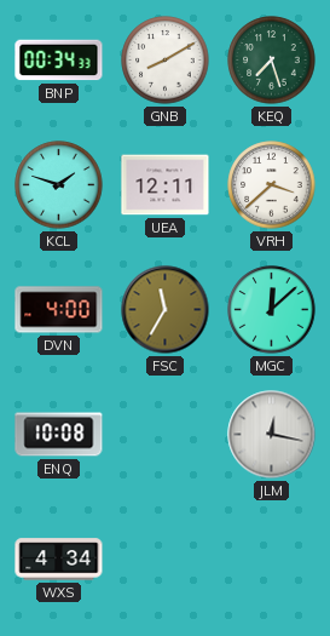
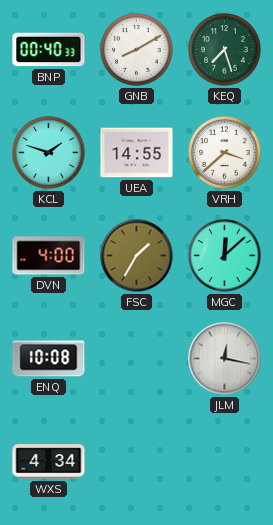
BNP: 00:34 -> 00:40
UEA: 12:11 -> 14:55
FSC: 11:35 -> 1:35
